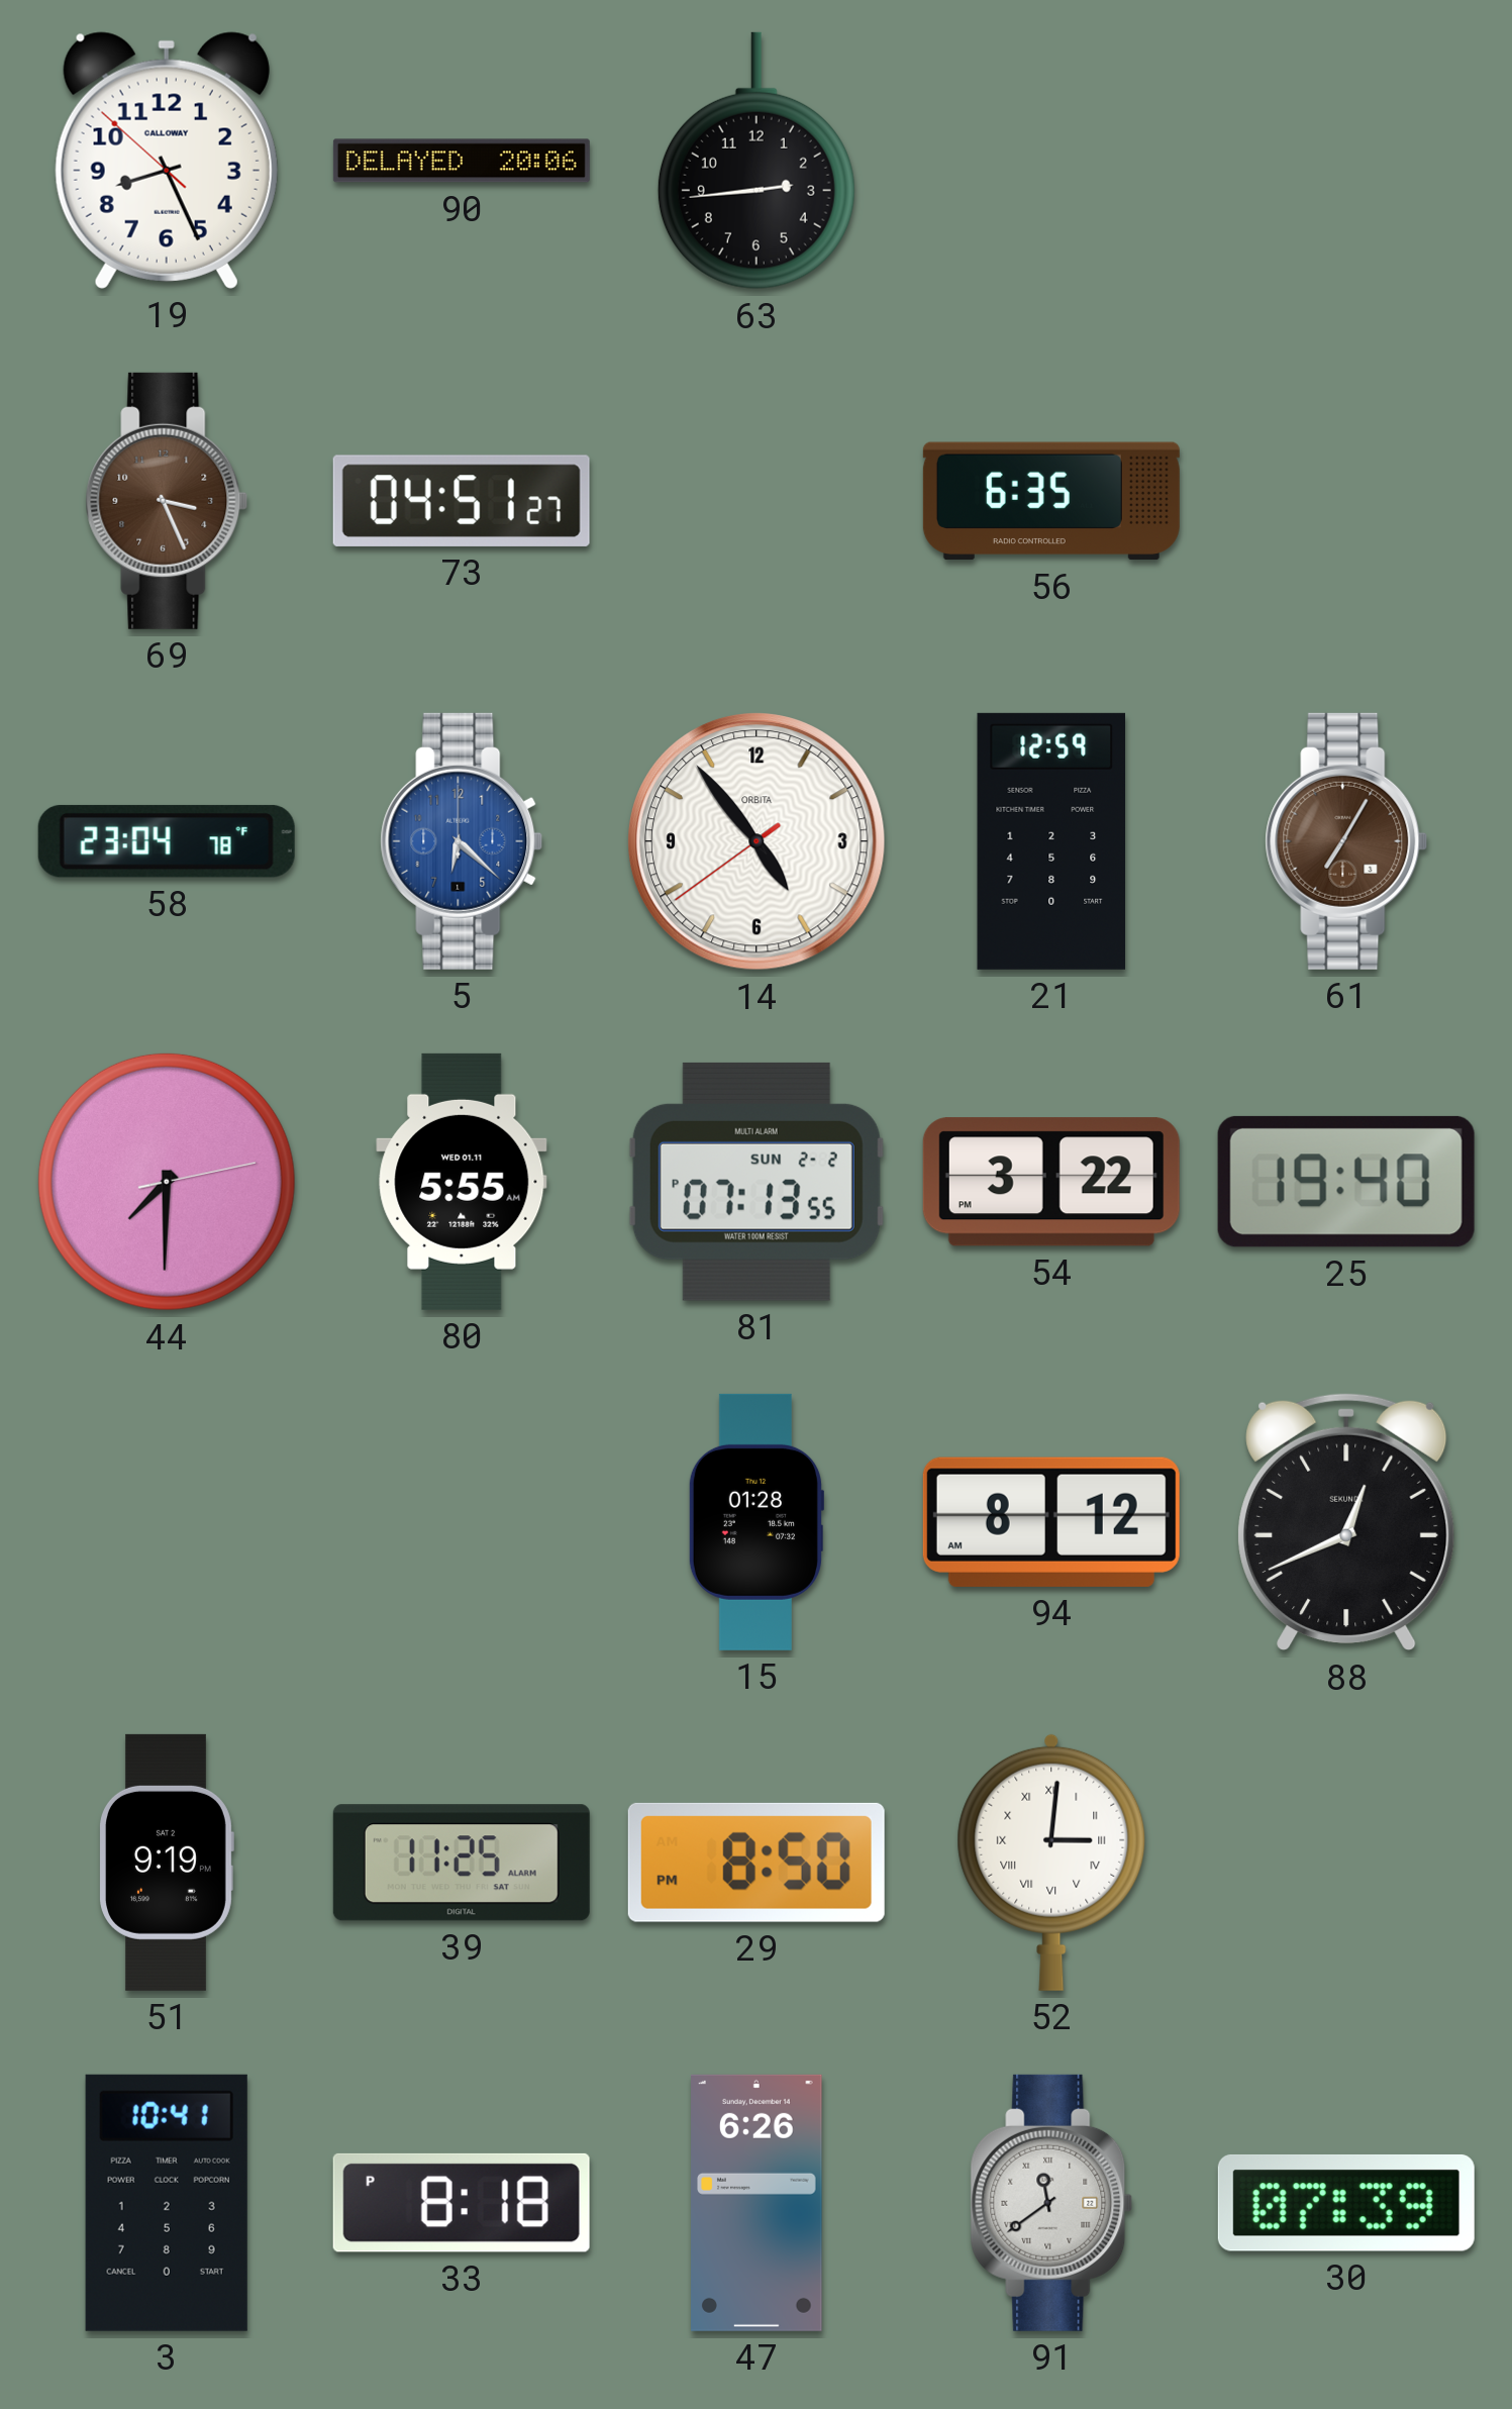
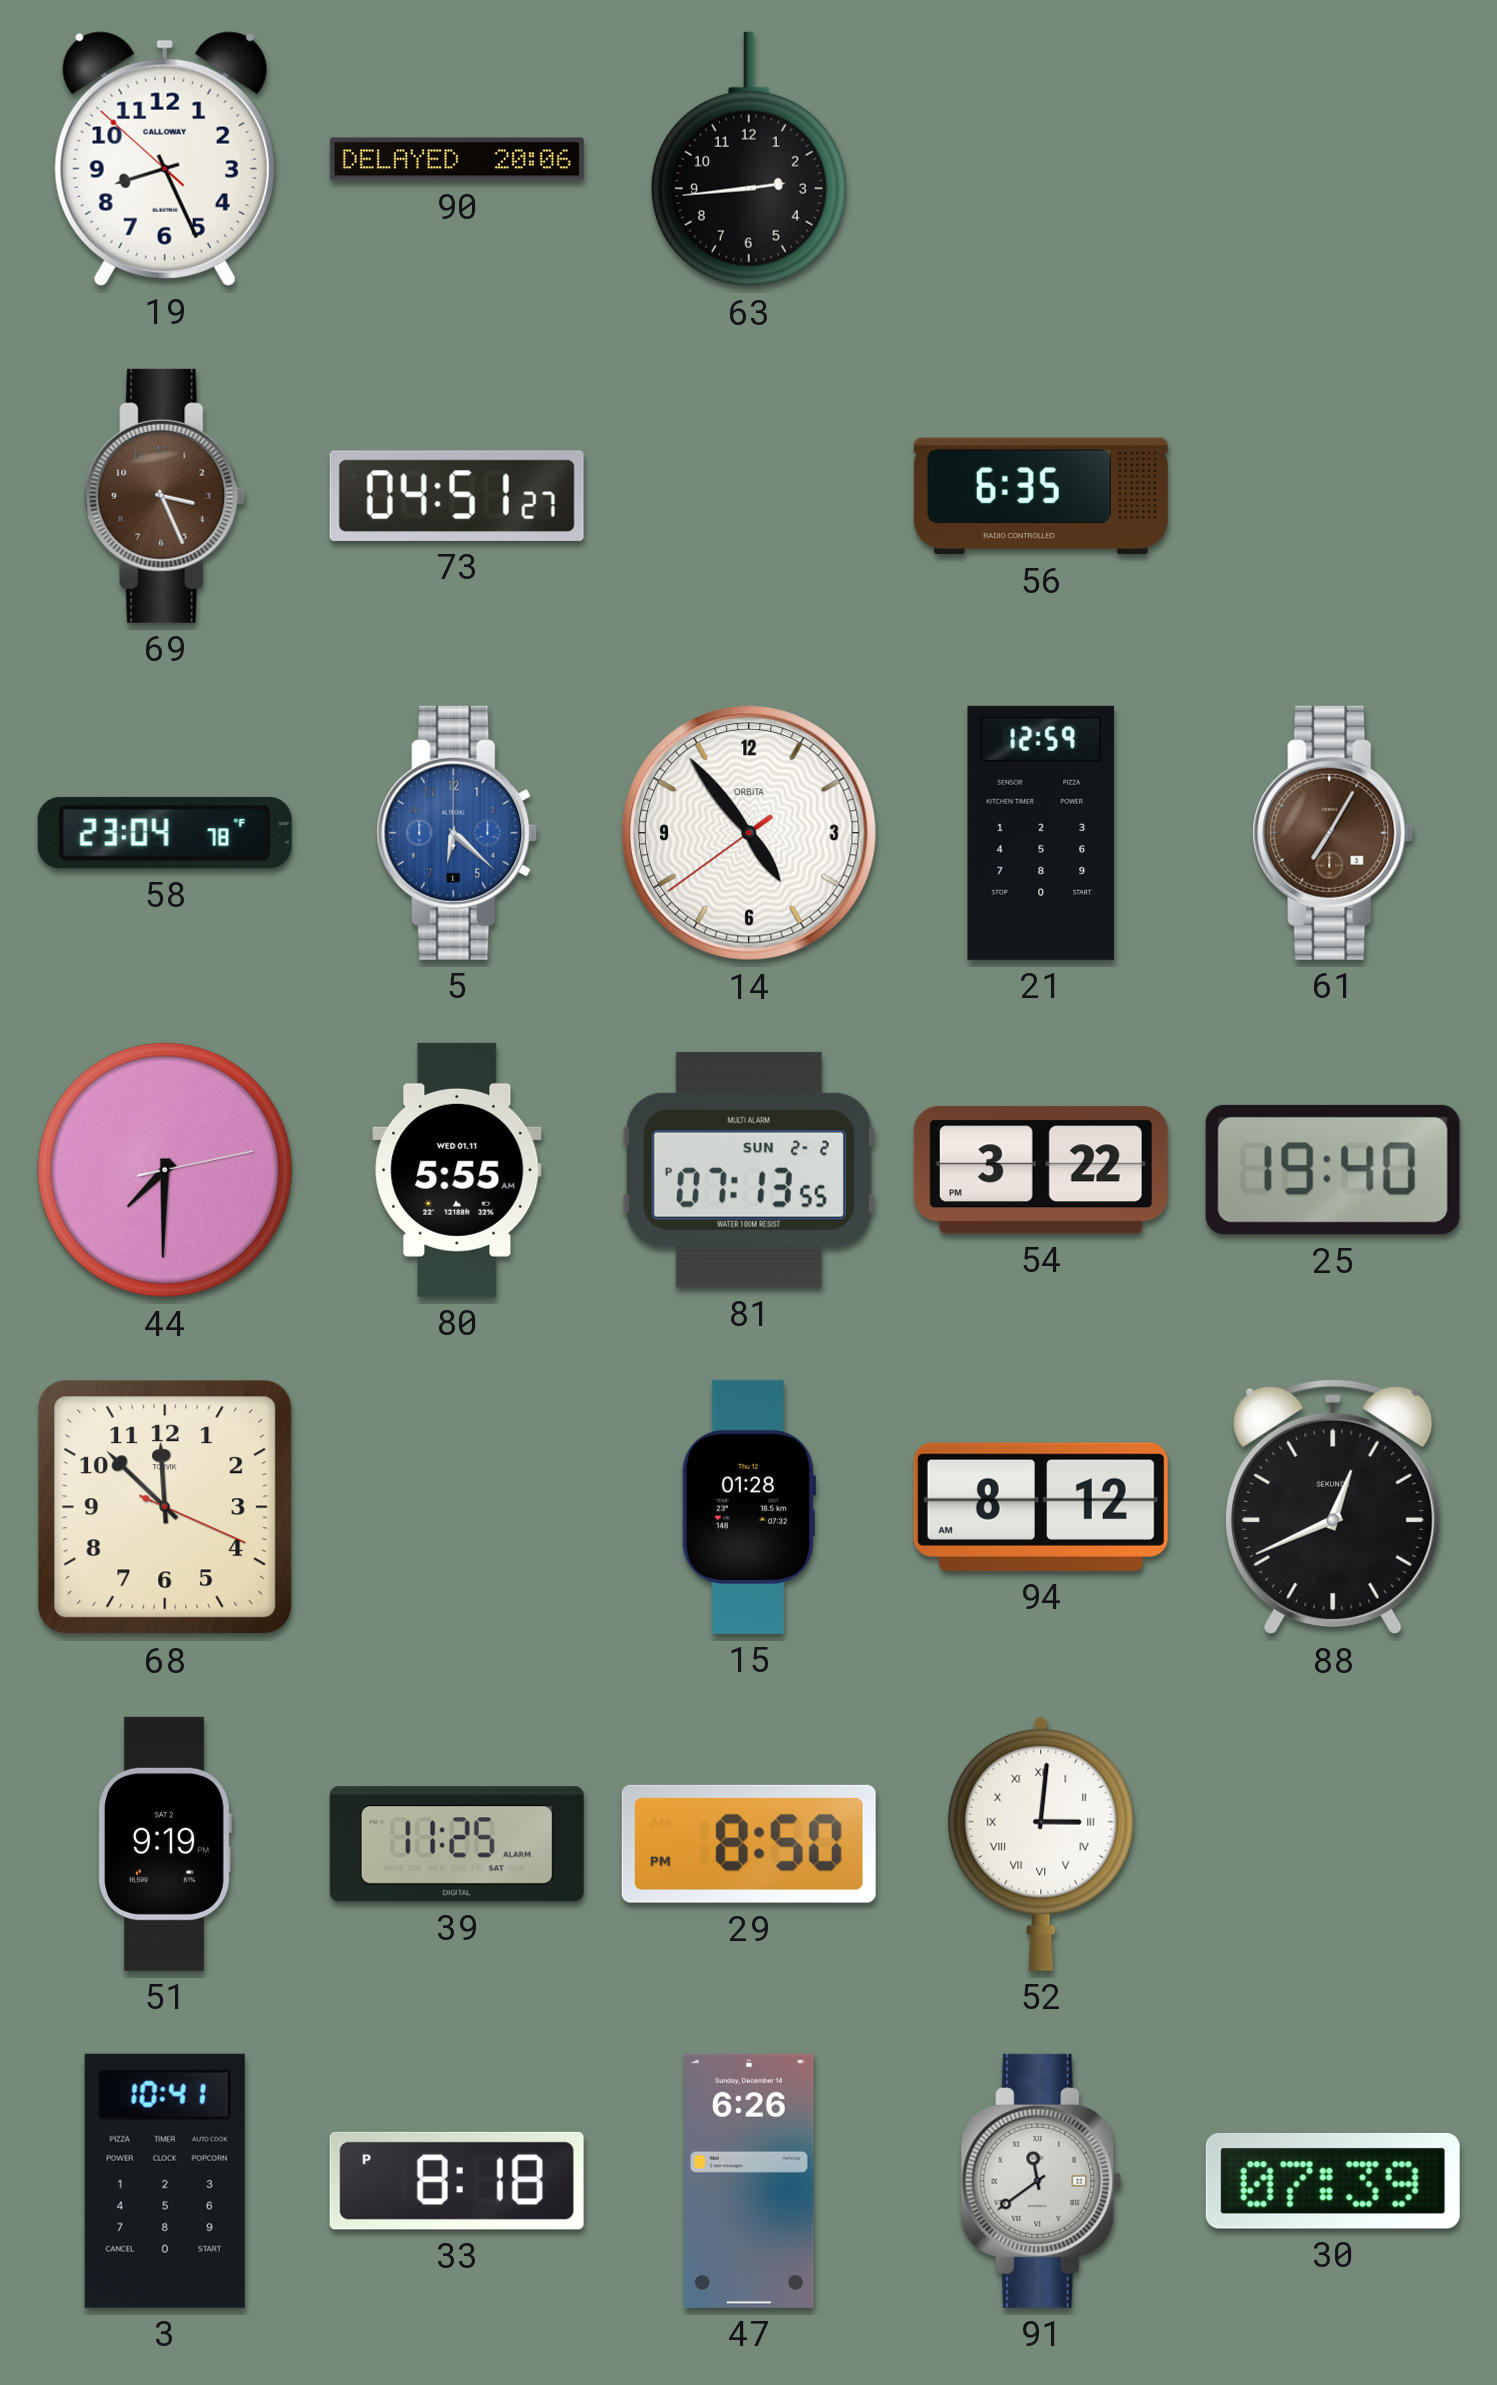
68: none -> 11:52
